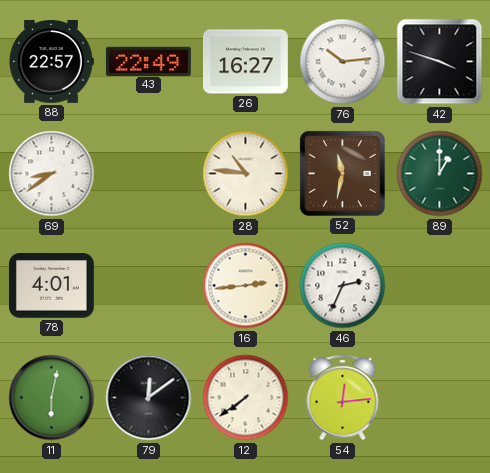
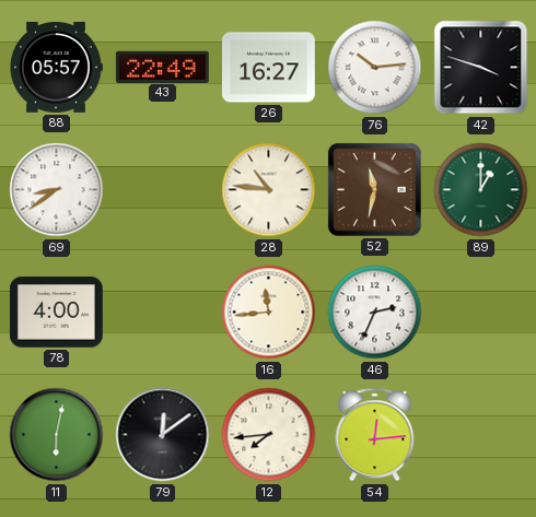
88: 22:57 -> 05:57
78: 4:01 -> 4:00
16: 2:44 -> 11:44
12: 7:39 -> 7:44
